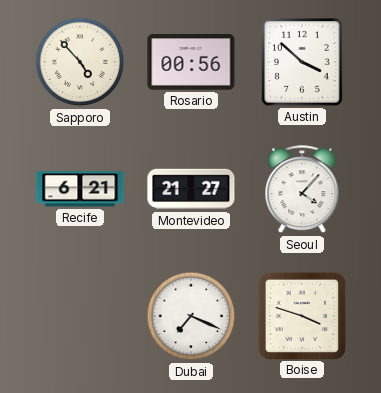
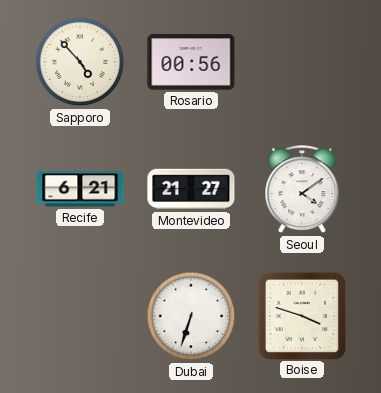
Austin: 3:52 -> none
Seoul: 4:07 -> 4:09
Dubai: 7:19 -> 6:33
